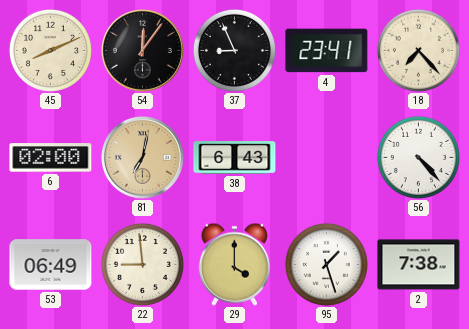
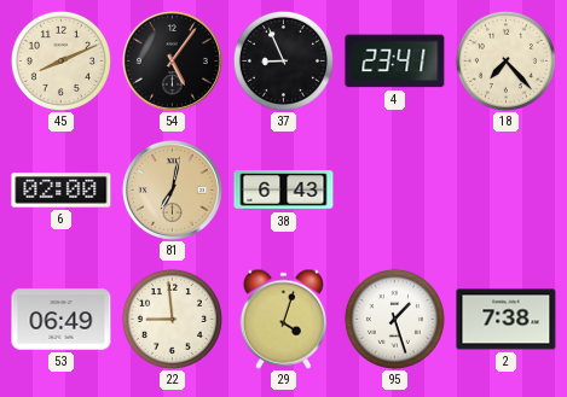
54: 12:06 -> 5:06
56: 4:23 -> none
29: 4:00 -> 4:03
